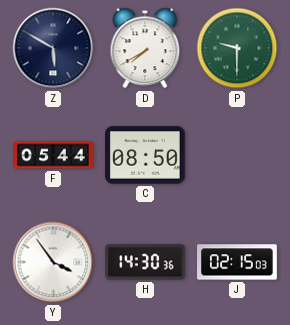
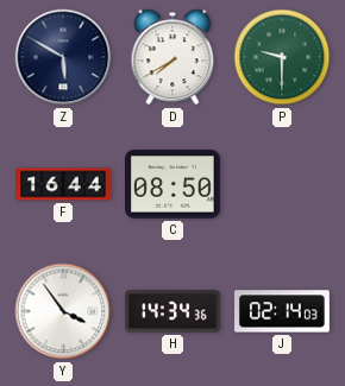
F: 05:44 -> 16:44
H: 14:30 -> 14:34
J: 02:15 -> 02:14
